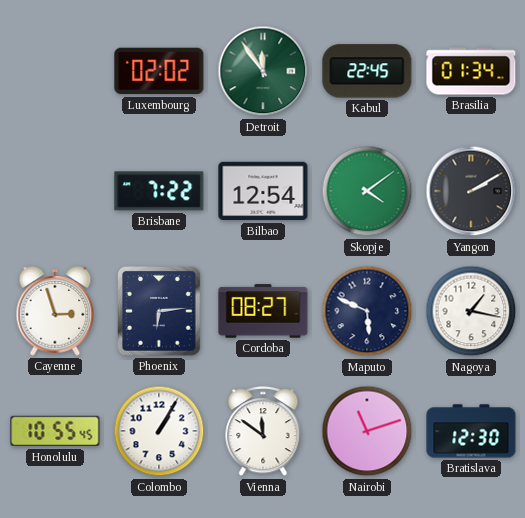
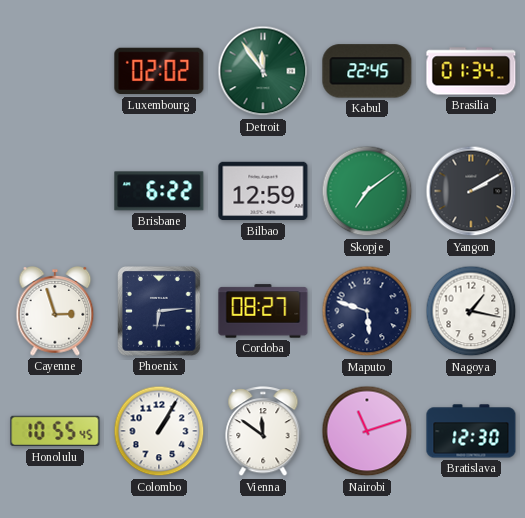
Brisbane: 7:22 -> 6:22
Bilbao: 12:54 -> 12:59
Skopje: 4:09 -> 7:09
Maputo: 5:49 -> 5:48
